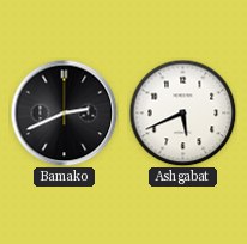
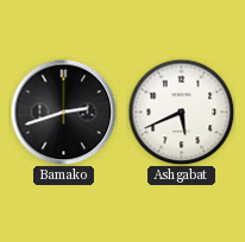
Bamako: 2:41 -> 2:42
